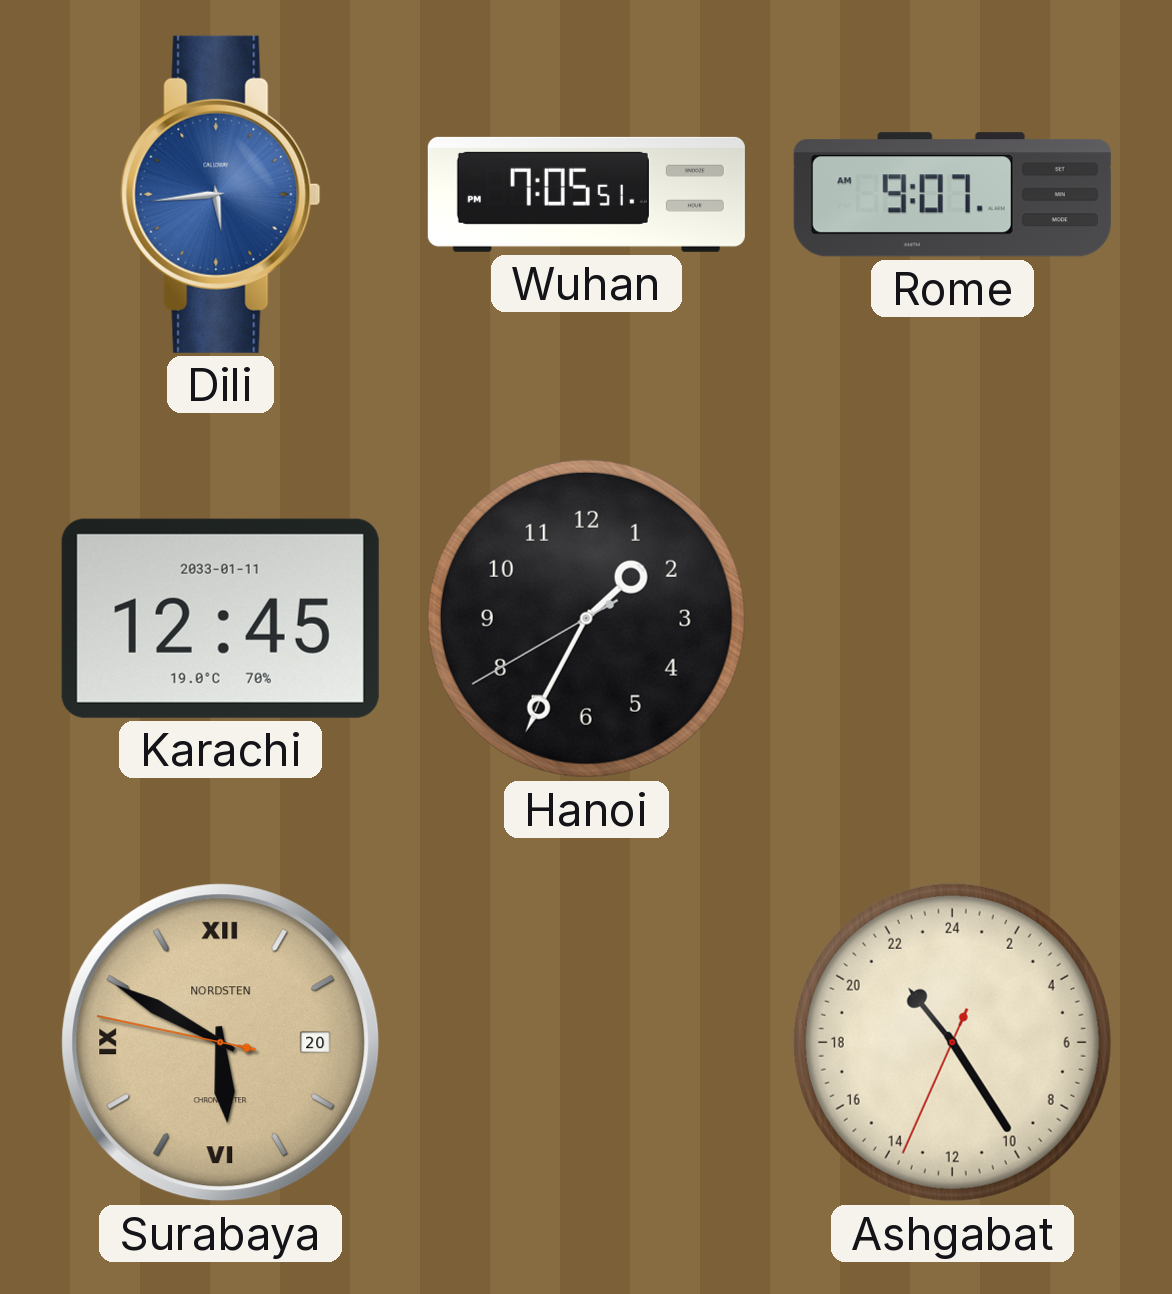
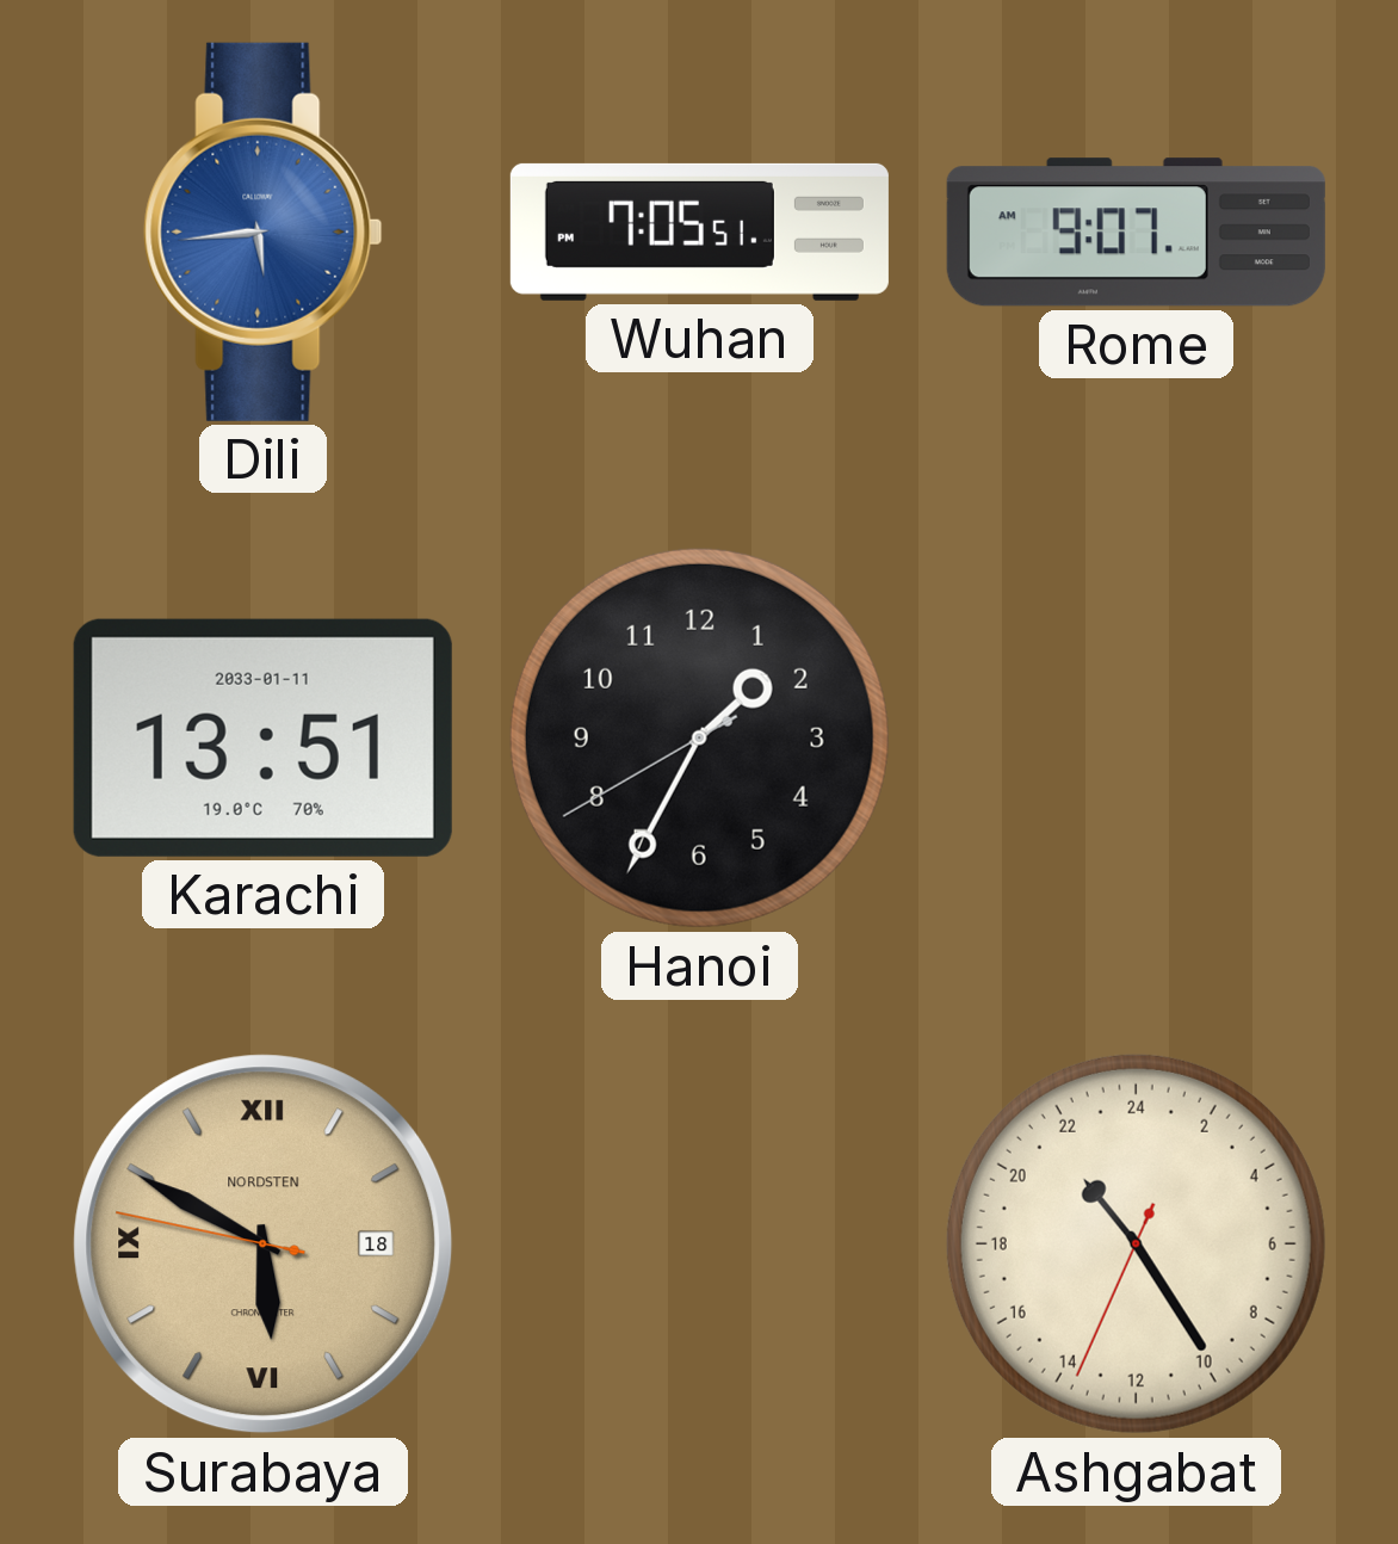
Karachi: 12:45 -> 13:51
Surabaya date: 20 -> 18
